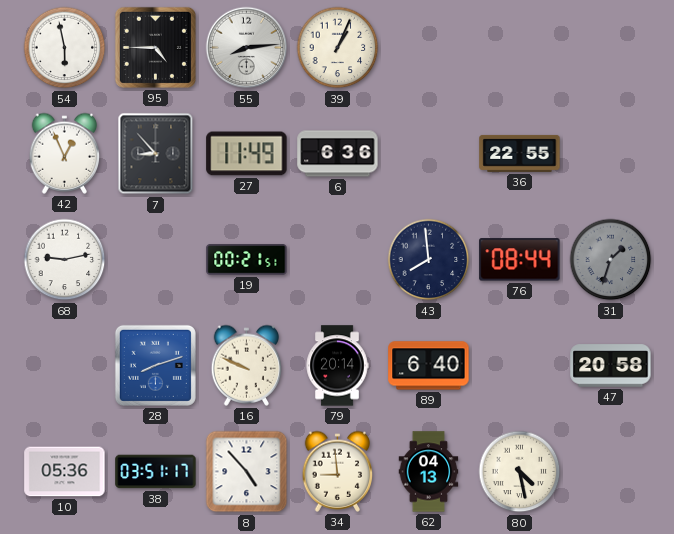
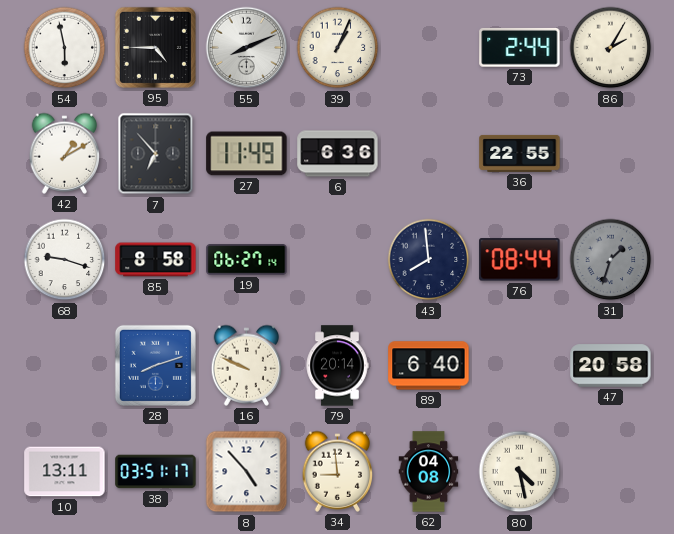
55: 8:14 -> 8:11
73: none -> 2:44
86: none -> 2:05
42: 12:56 -> 1:10
7: 8:53 -> 6:53
68: 9:13 -> 9:18
85: none -> 8:58
19: 00:21 -> 06:27
10: 05:36 -> 13:11
62: 04:13 -> 04:08
